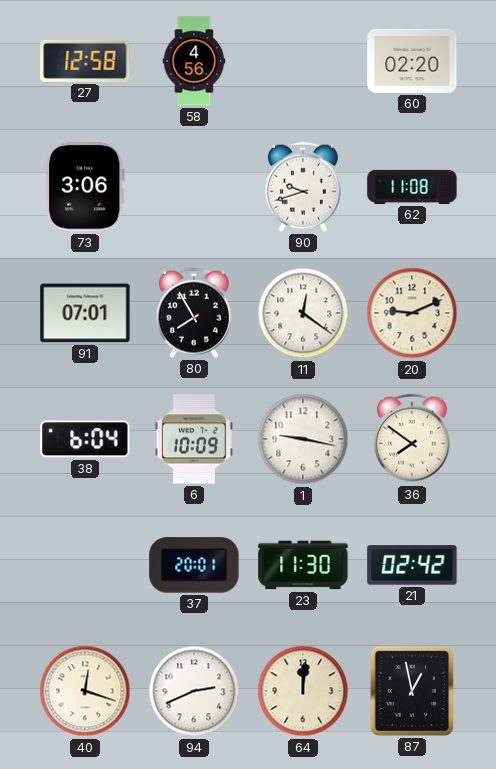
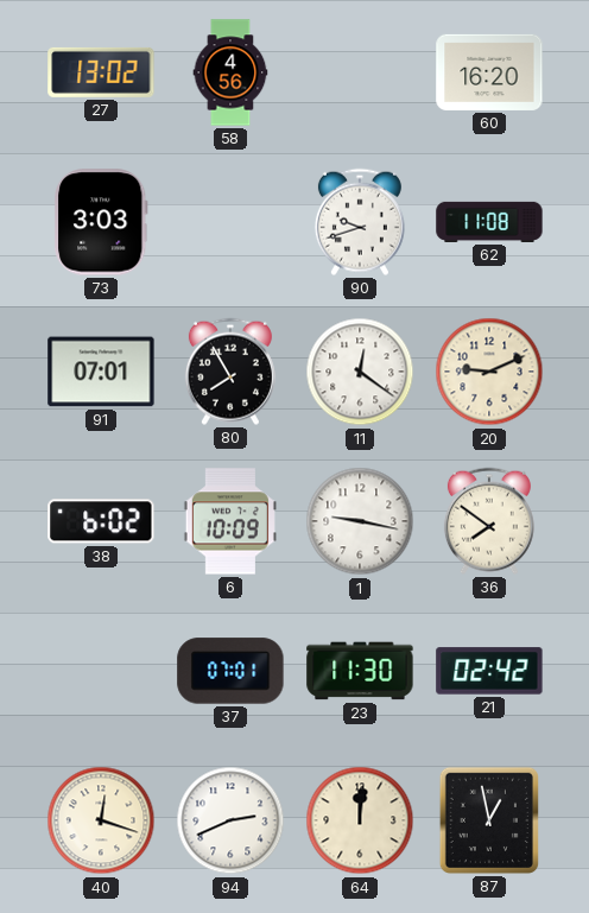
27: 12:58 -> 13:02
60: 02:20 -> 16:20
73: 3:06 -> 3:03
38: 6:04 -> 6:02
37: 20:01 -> 07:01
